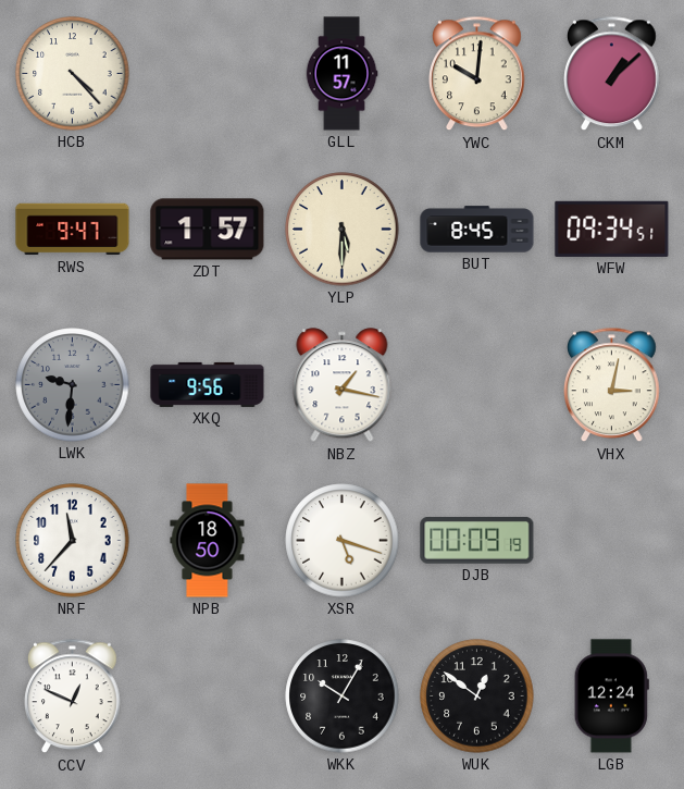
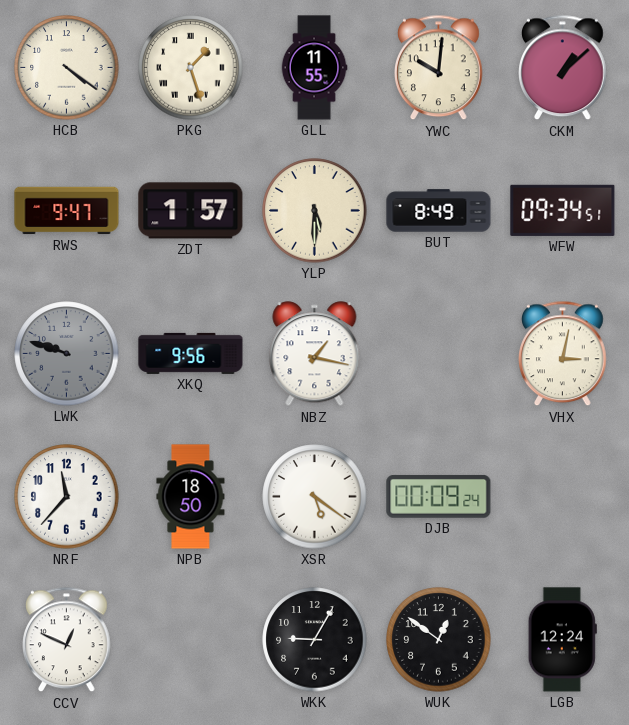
HCB: 4:23 -> 4:21
PKG: none -> 1:27
GLL: 11:57 -> 11:55
BUT: 8:45 -> 8:49
LWK: 9:31 -> 9:48
XSR: 5:18 -> 5:21
DJB: 00:09:19 -> 00:09:24
WKK: 10:05 -> 9:05
